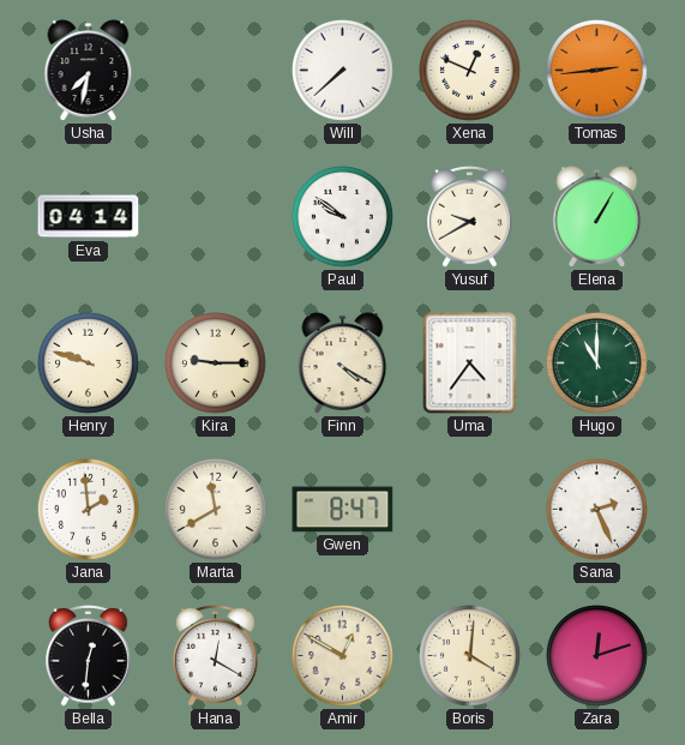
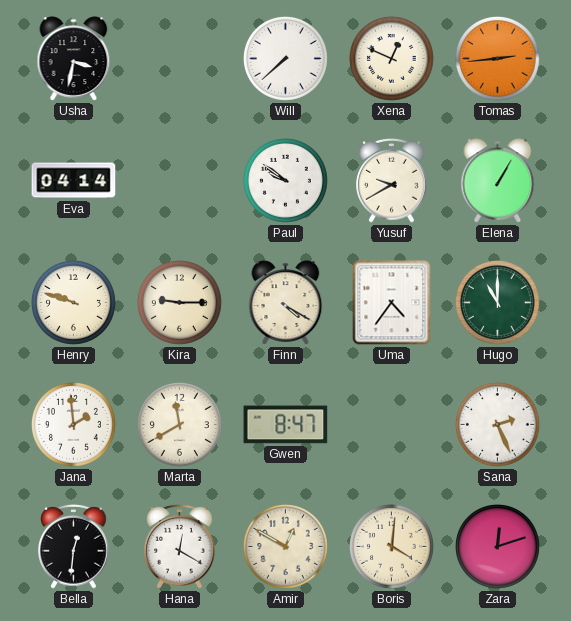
Usha: 7:32 -> 3:32
